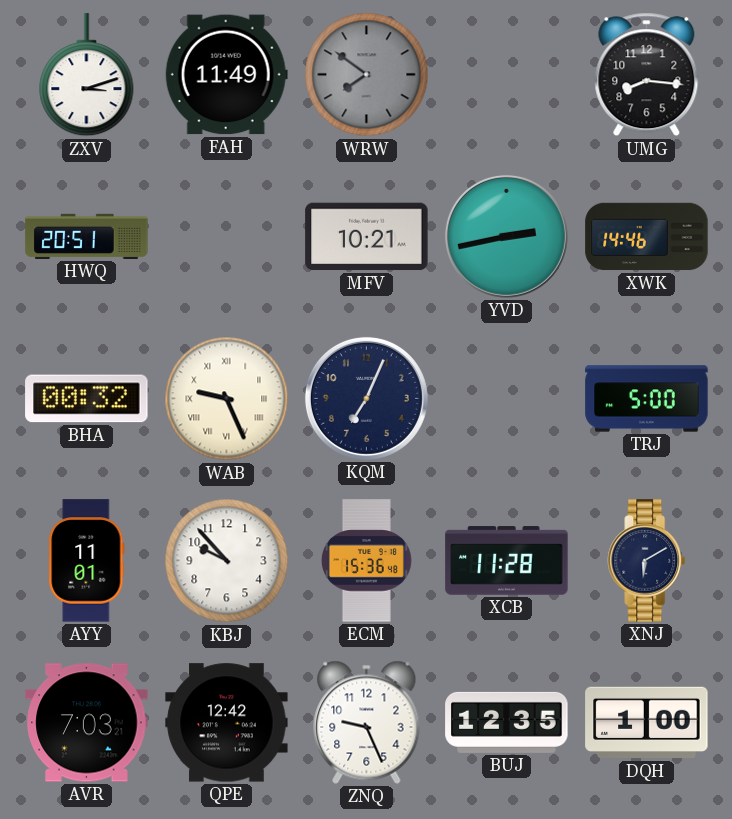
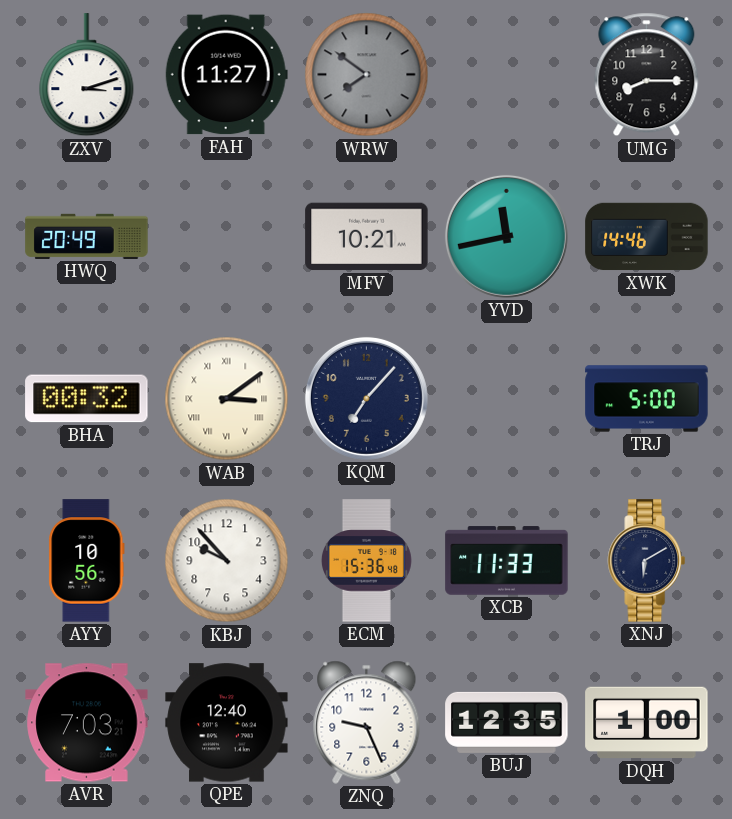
FAH: 11:49 -> 11:27
UMG: 8:16 -> 8:15
HWQ: 20:51 -> 20:49
YVD: 2:43 -> 11:43
WAB: 9:26 -> 3:09
KQM: 7:04 -> 7:07
AYY: 11:01 -> 10:56
XCB: 11:28 -> 11:33
QPE: 12:42 -> 12:40
